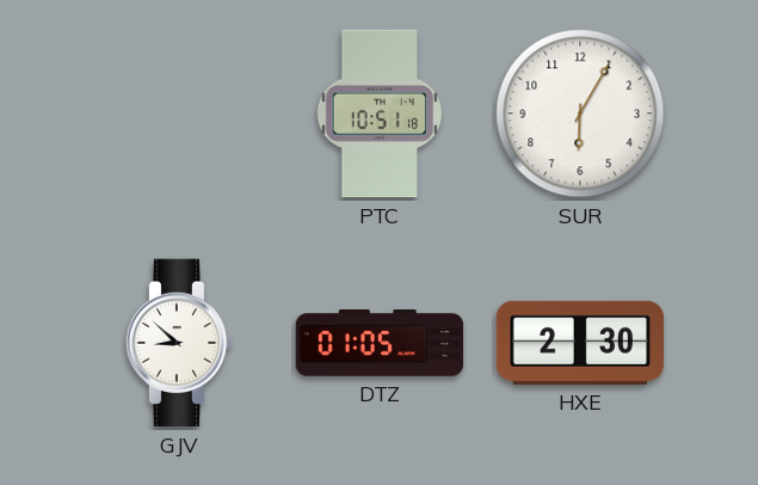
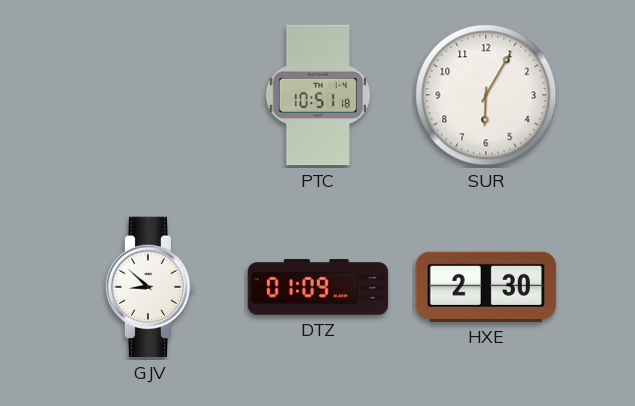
DTZ: 01:05 -> 01:09
